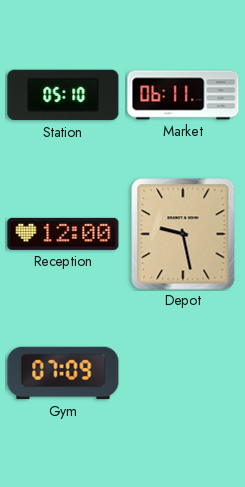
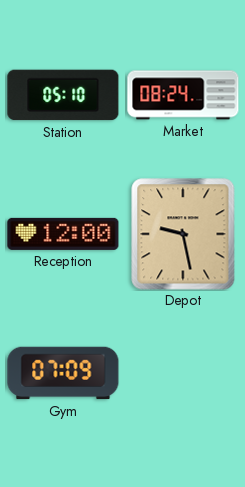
Market: 06:11 -> 08:24
